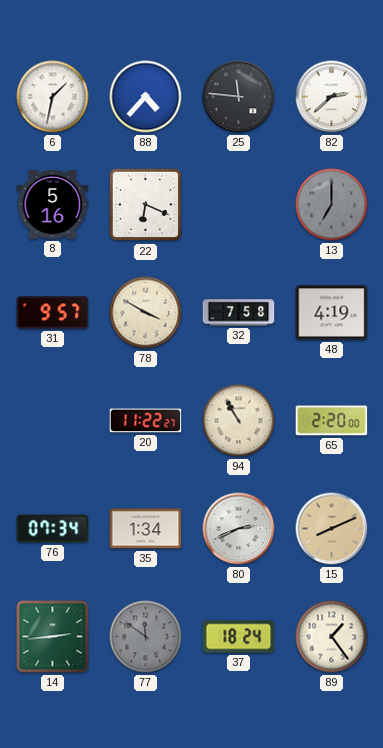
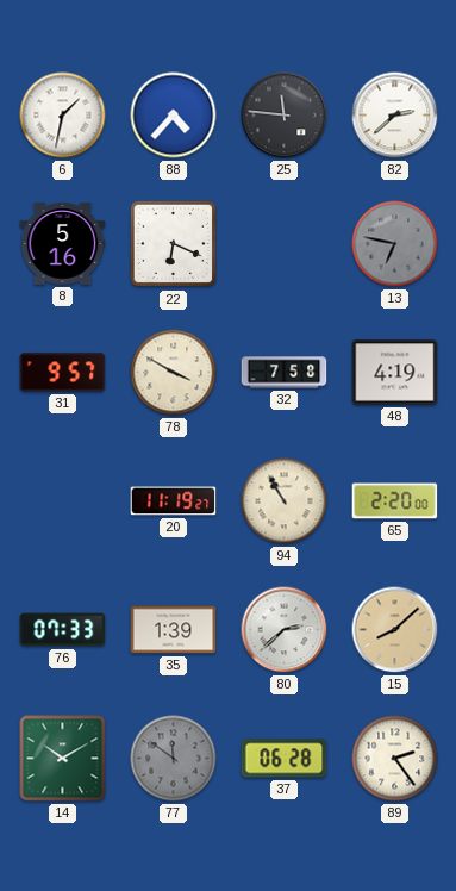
13: 7:00 -> 6:47
20: 11:22 -> 11:19
76: 07:34 -> 07:33
35: 1:34 -> 1:39
80: 2:41 -> 2:38
15: 8:11 -> 8:08
14: 2:44 -> 10:10
37: 18:24 -> 06:28
89: 1:24 -> 2:24
